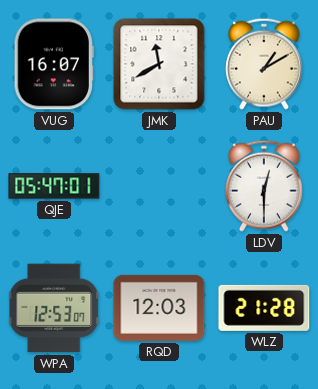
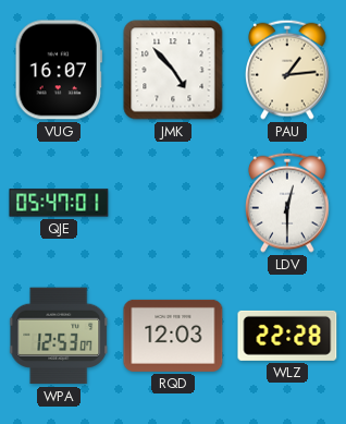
JMK: 11:40 -> 4:53
PAU: 1:10 -> 1:14
WLZ: 21:28 -> 22:28
